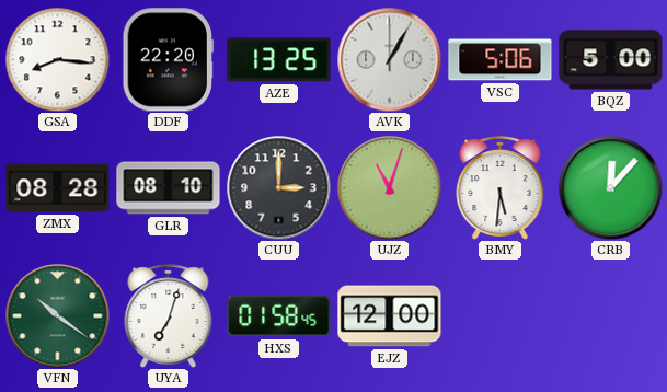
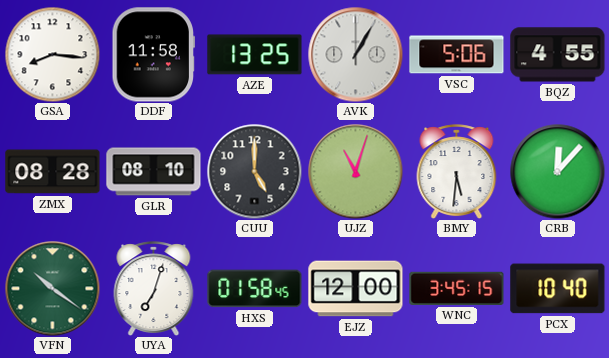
DDF: 22:20 -> 11:58
BQZ: 5:00 -> 4:55
CUU: 3:00 -> 5:00
WNC: none -> 3:45
PCX: none -> 10:40
